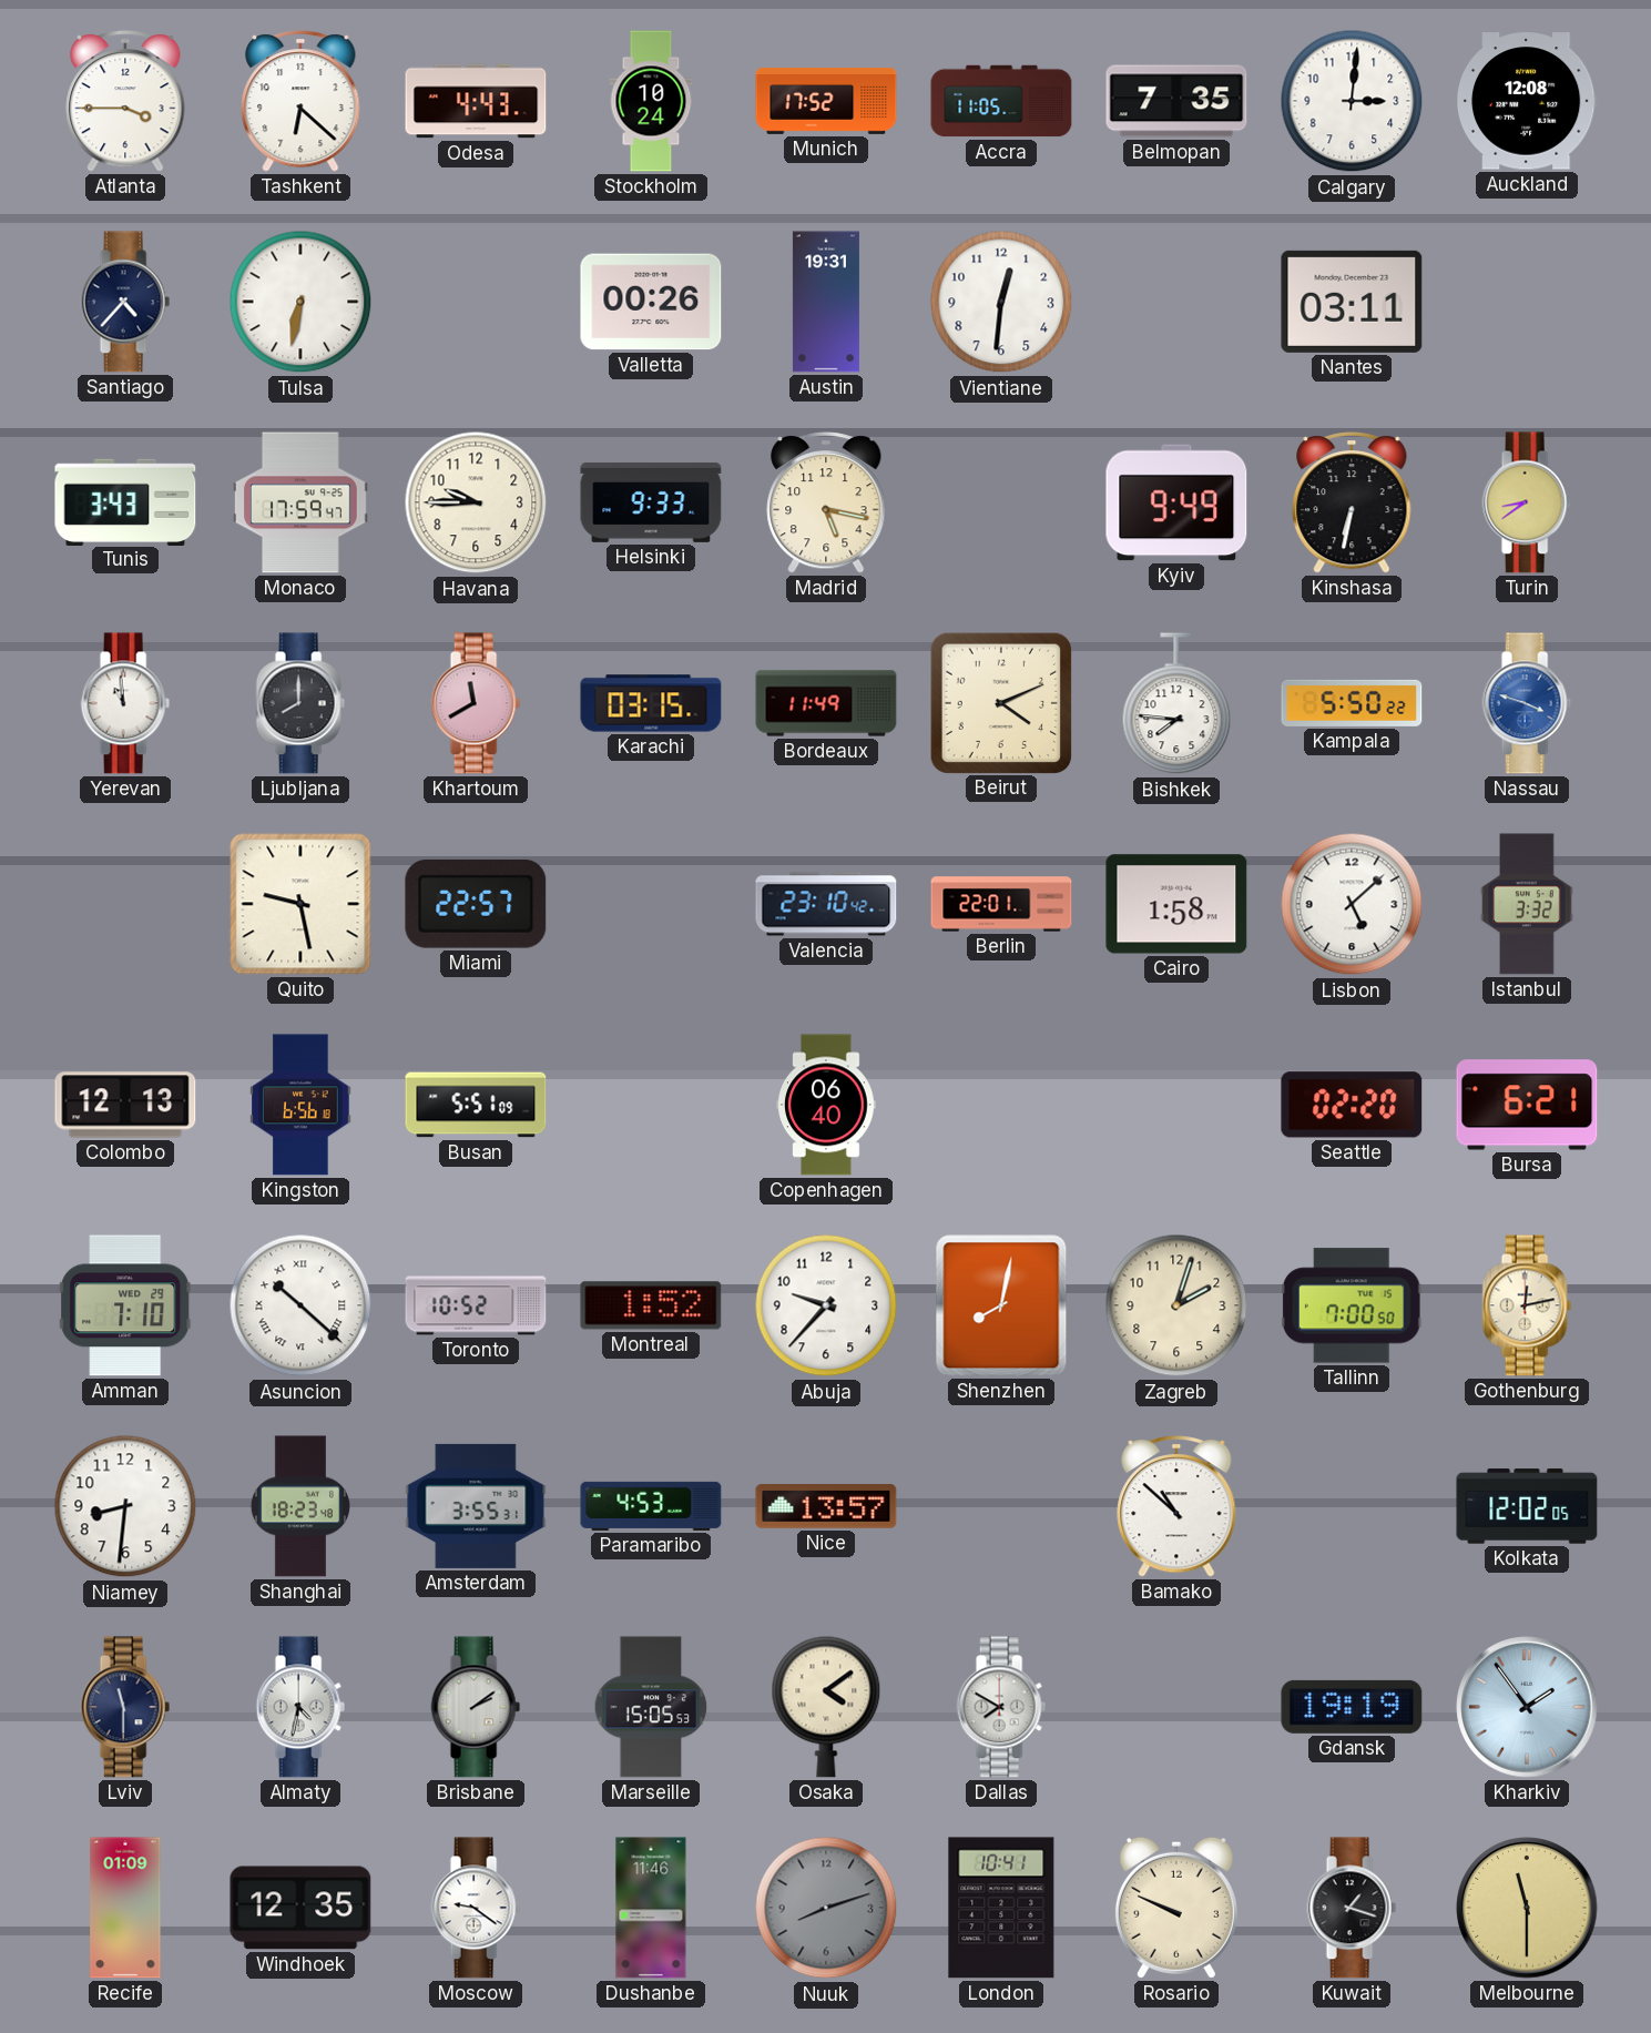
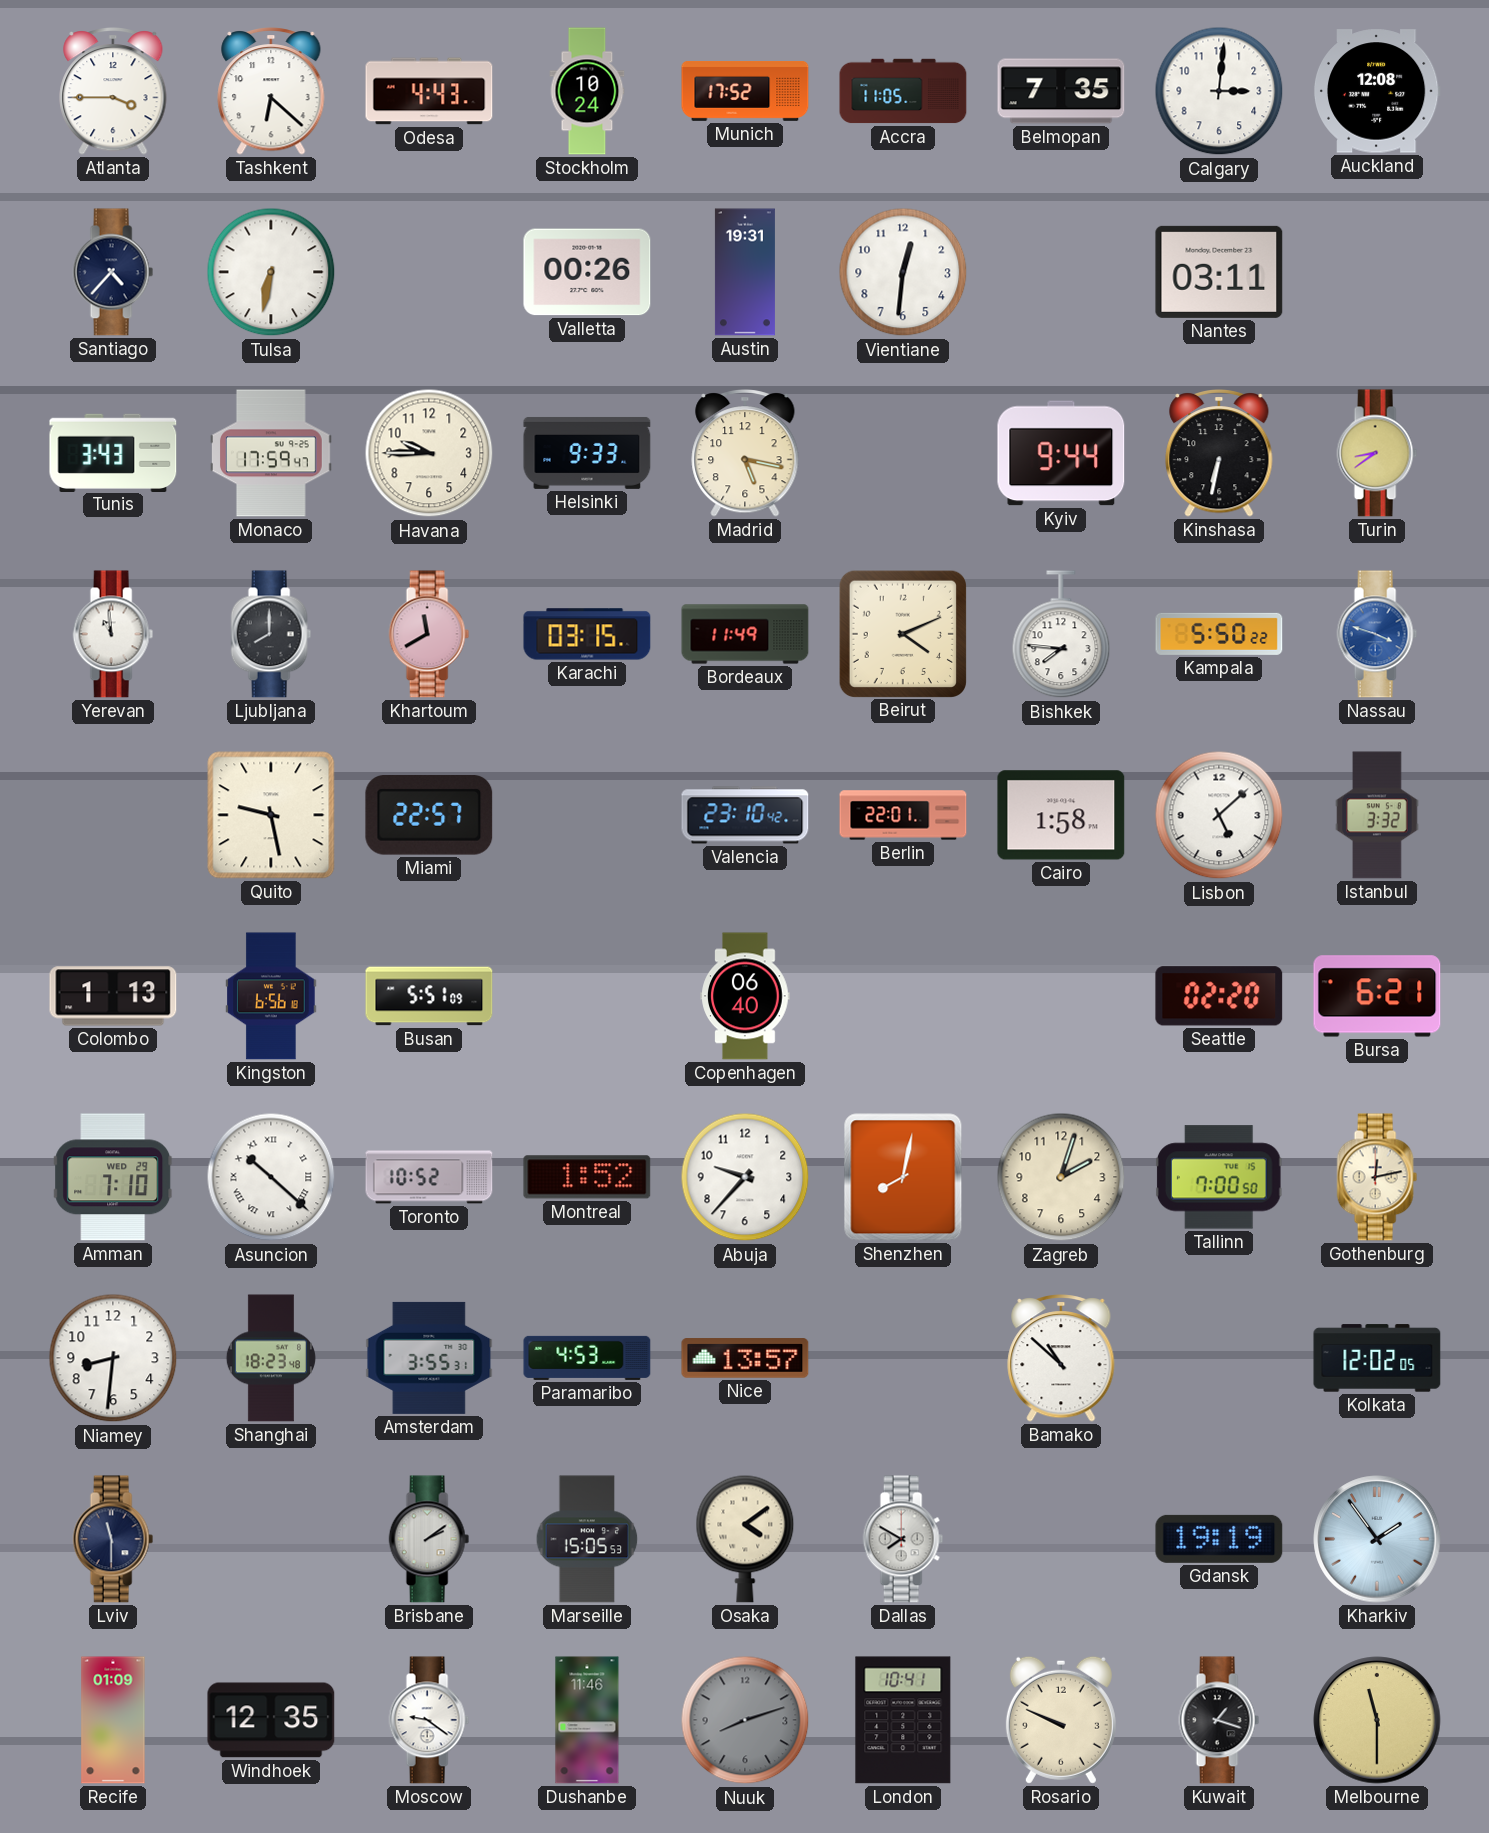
Kyiv: 9:49 -> 9:44
Colombo: 12:13 -> 1:13
Almaty: 4:32 -> none
